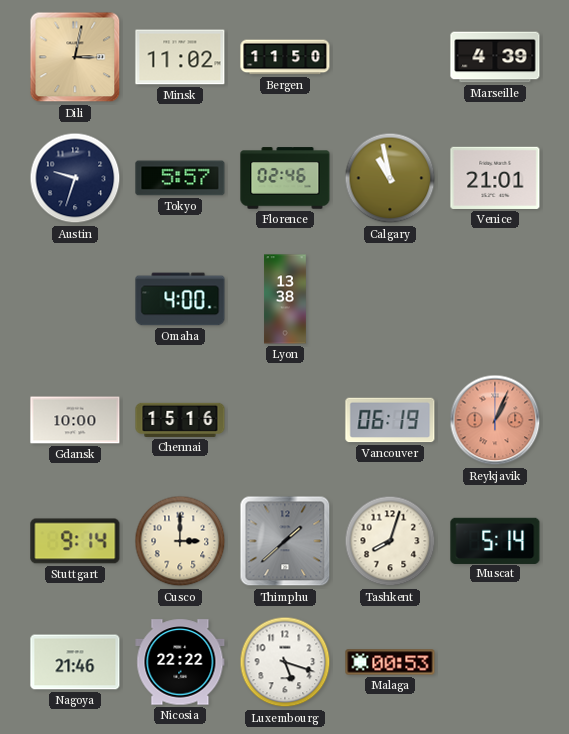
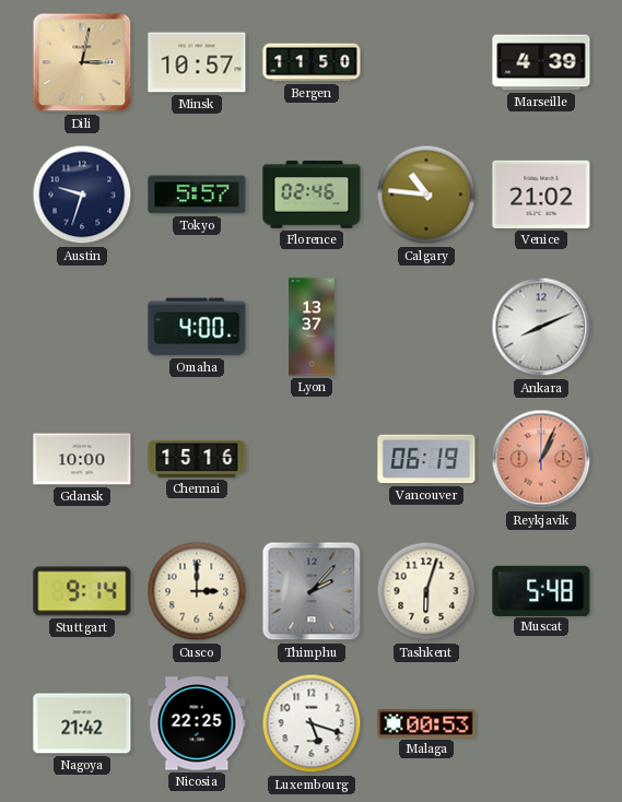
Minsk: 11:02 -> 10:57
Calgary: 10:58 -> 10:46
Venice: 21:01 -> 21:02
Lyon: 13:38 -> 13:37
Ankara: none -> 8:11
Thimphu: 1:38 -> 2:07
Tashkent: 8:03 -> 6:03
Muscat: 5:14 -> 5:48
Nagoya: 21:46 -> 21:42
Nicosia: 22:22 -> 22:25
